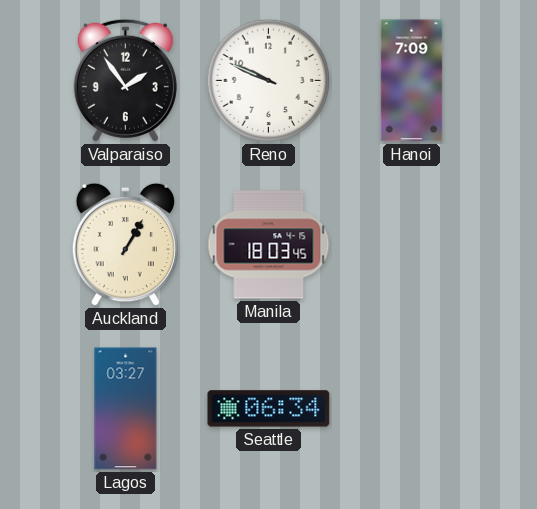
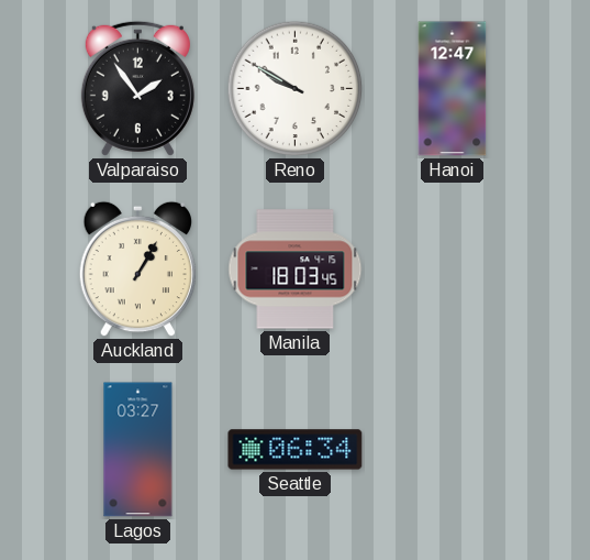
Reno: 9:49 -> 9:50
Hanoi: 7:09 -> 12:47
